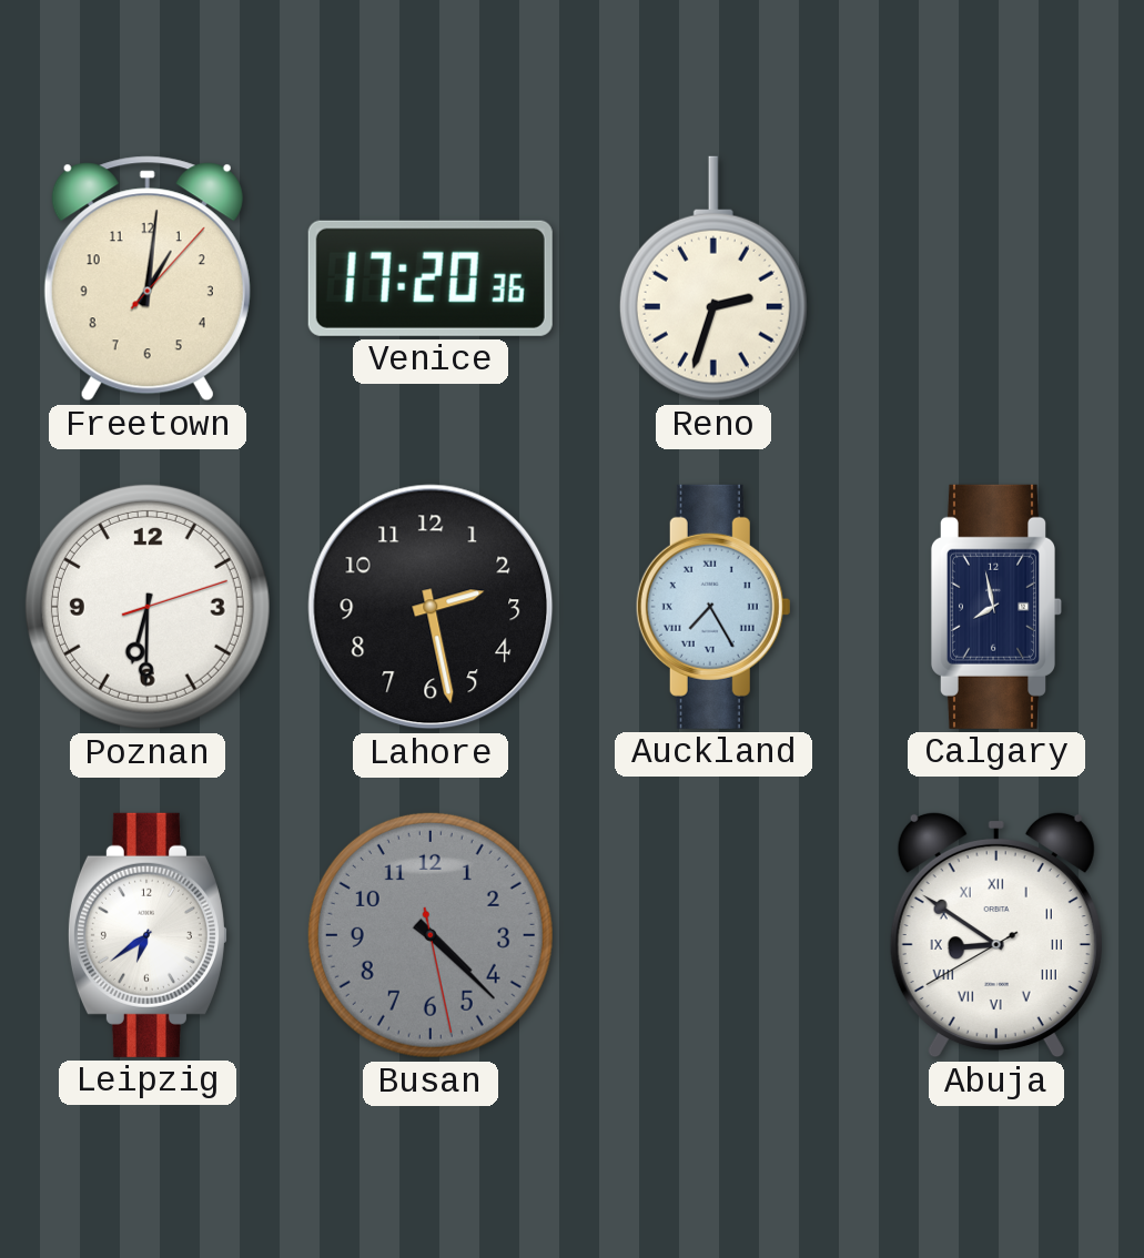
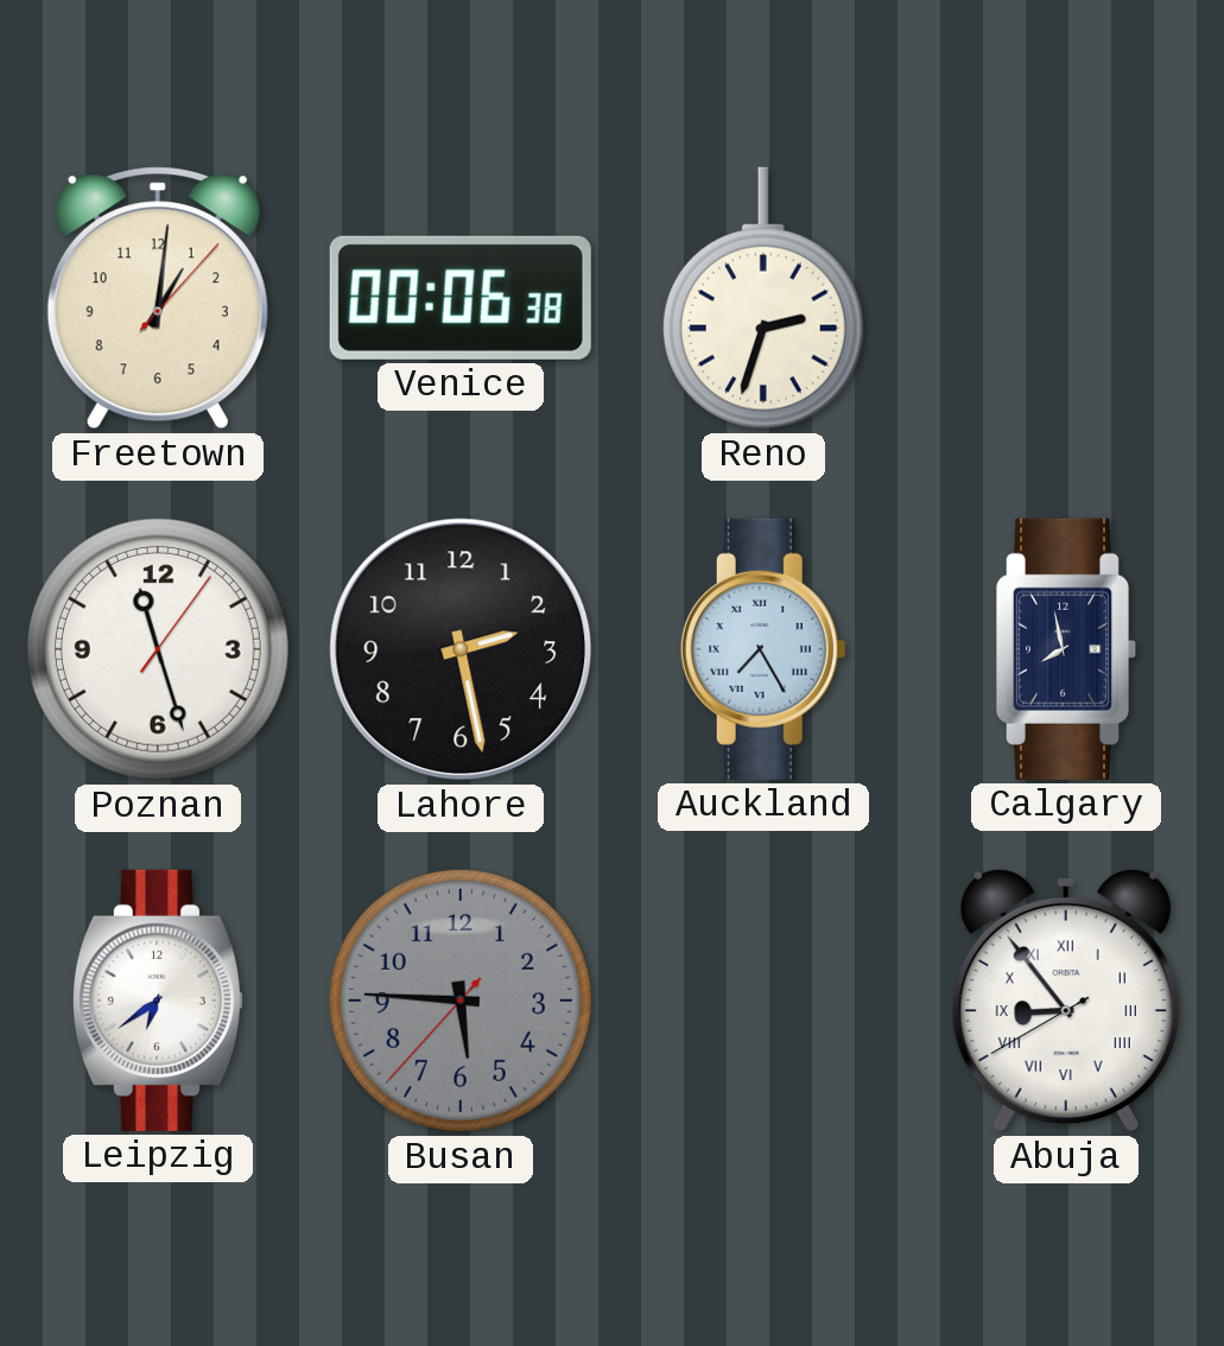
Venice: 17:20 -> 00:06
Poznan: 6:30 -> 11:27
Busan: 4:22 -> 5:45
Abuja: 8:50 -> 8:53
